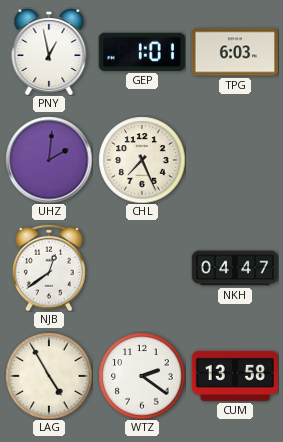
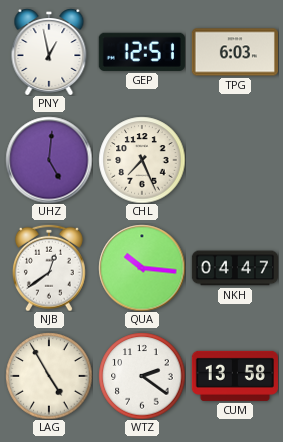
GEP: 1:01 -> 12:51
UHZ: 2:01 -> 5:01
QUA: none -> 10:16
